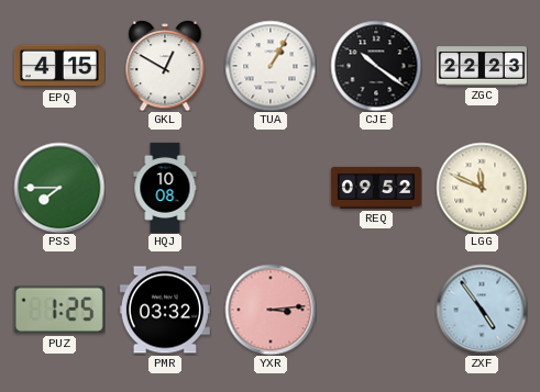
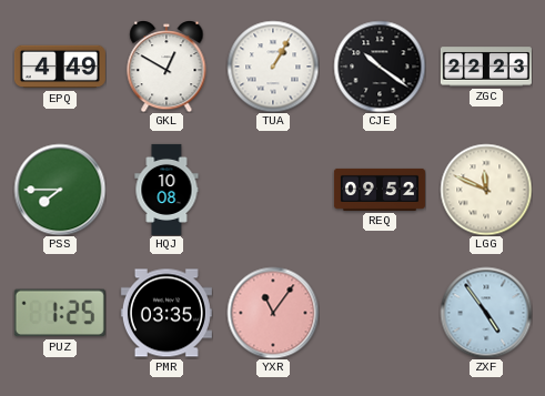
EPQ: 4:15 -> 4:49
PMR: 03:32 -> 03:35
YXR: 3:14 -> 11:06
